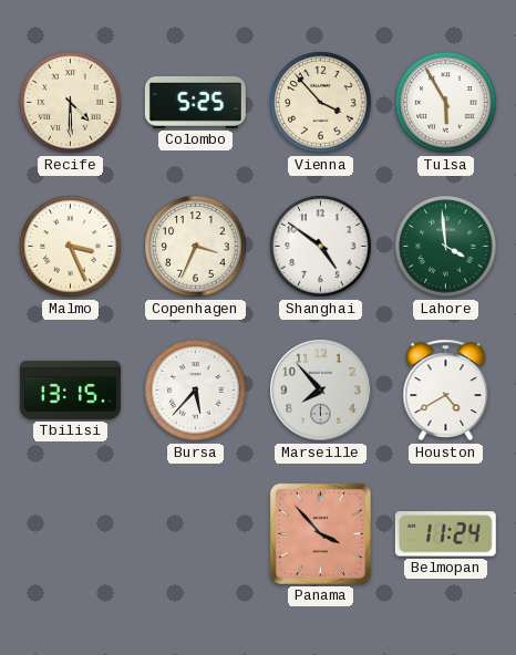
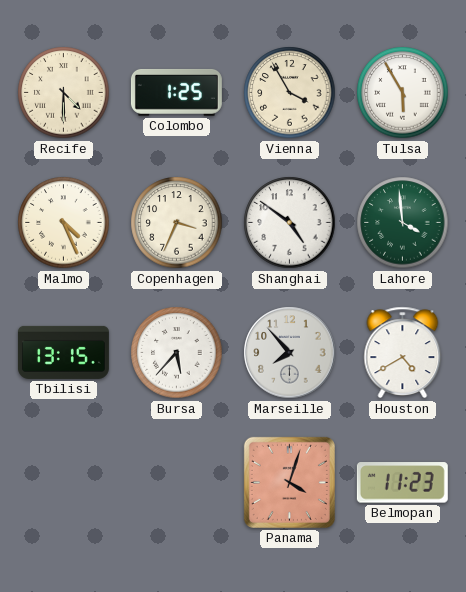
Colombo: 5:25 -> 1:25
Vienna: 3:53 -> 3:55
Malmo: 3:26 -> 4:26
Panama: 3:53 -> 4:03
Belmopan: 11:24 -> 11:23
